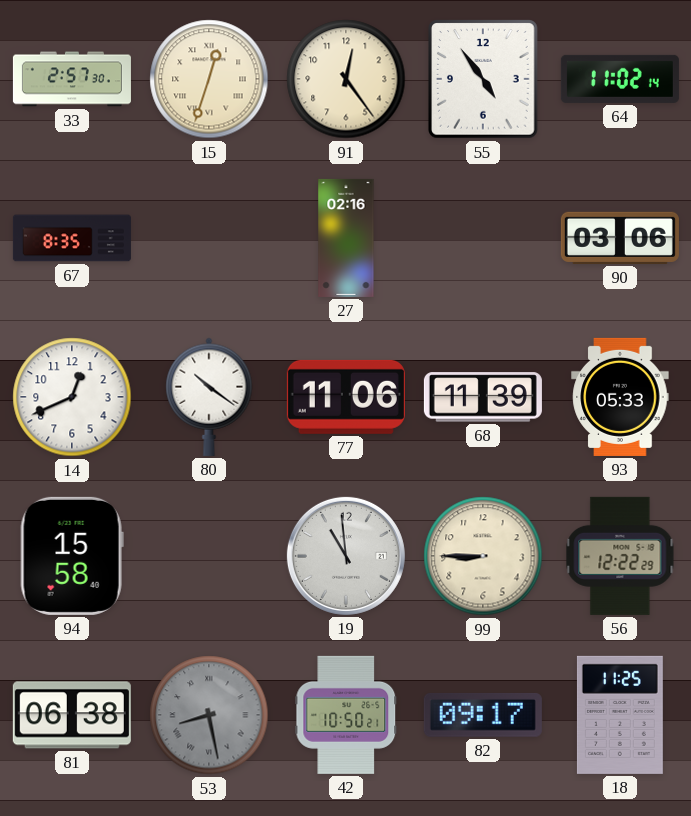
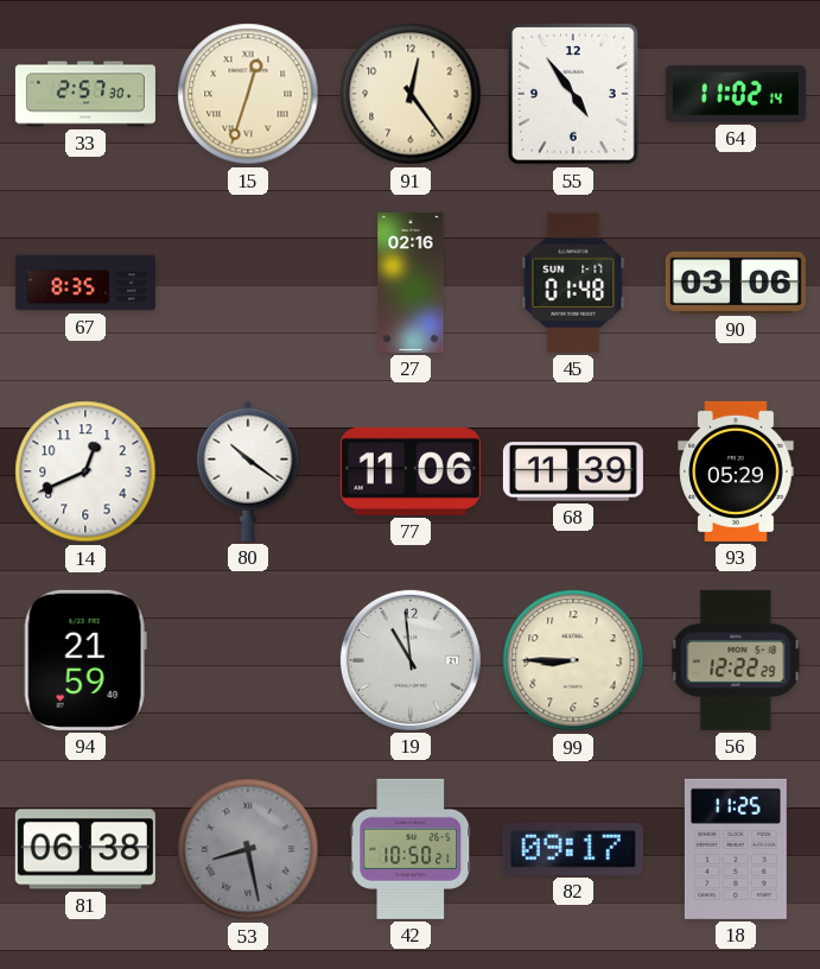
45: none -> 01:48
93: 05:33 -> 05:29
94: 15:58 -> 21:59
